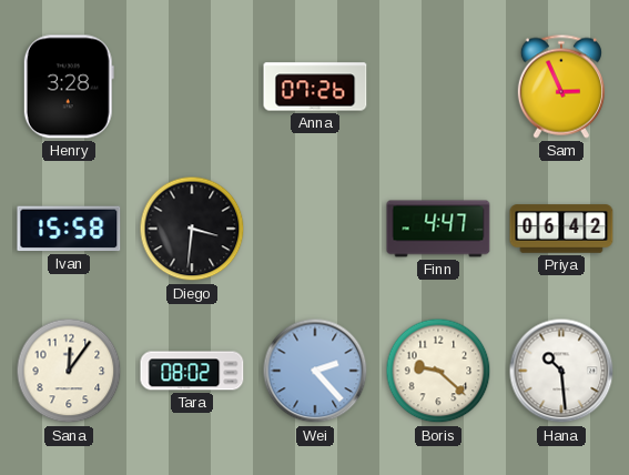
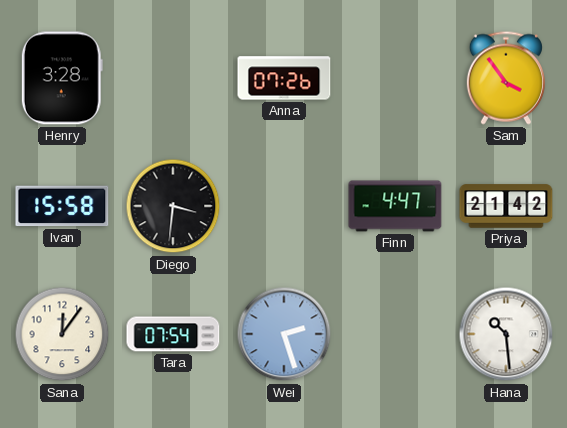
Sam: 2:56 -> 3:54
Priya: 06:42 -> 21:42
Tara: 08:02 -> 07:54
Wei: 2:23 -> 2:27
Boris: 9:22 -> none
